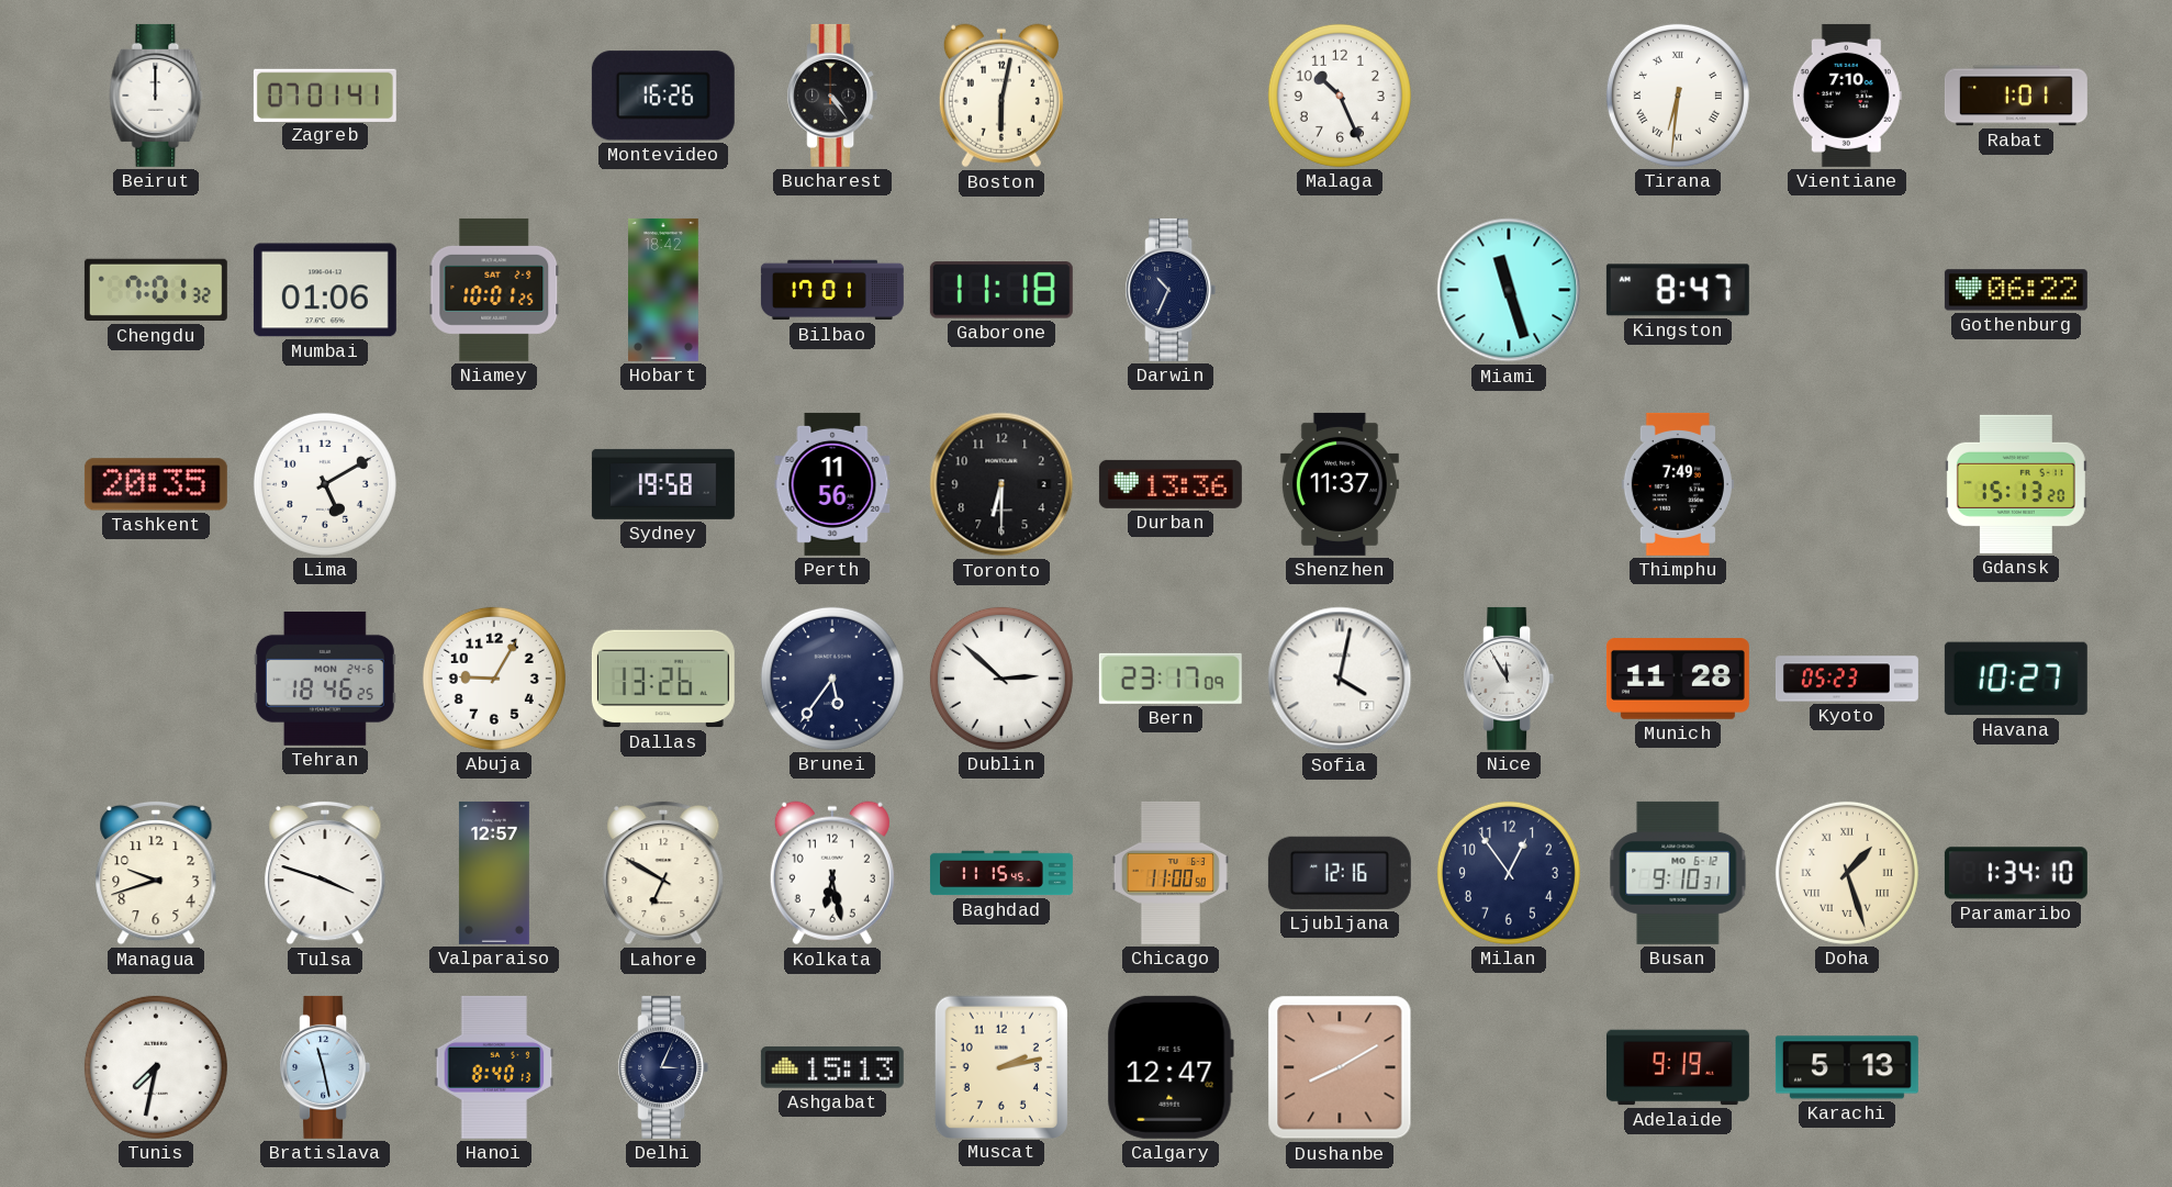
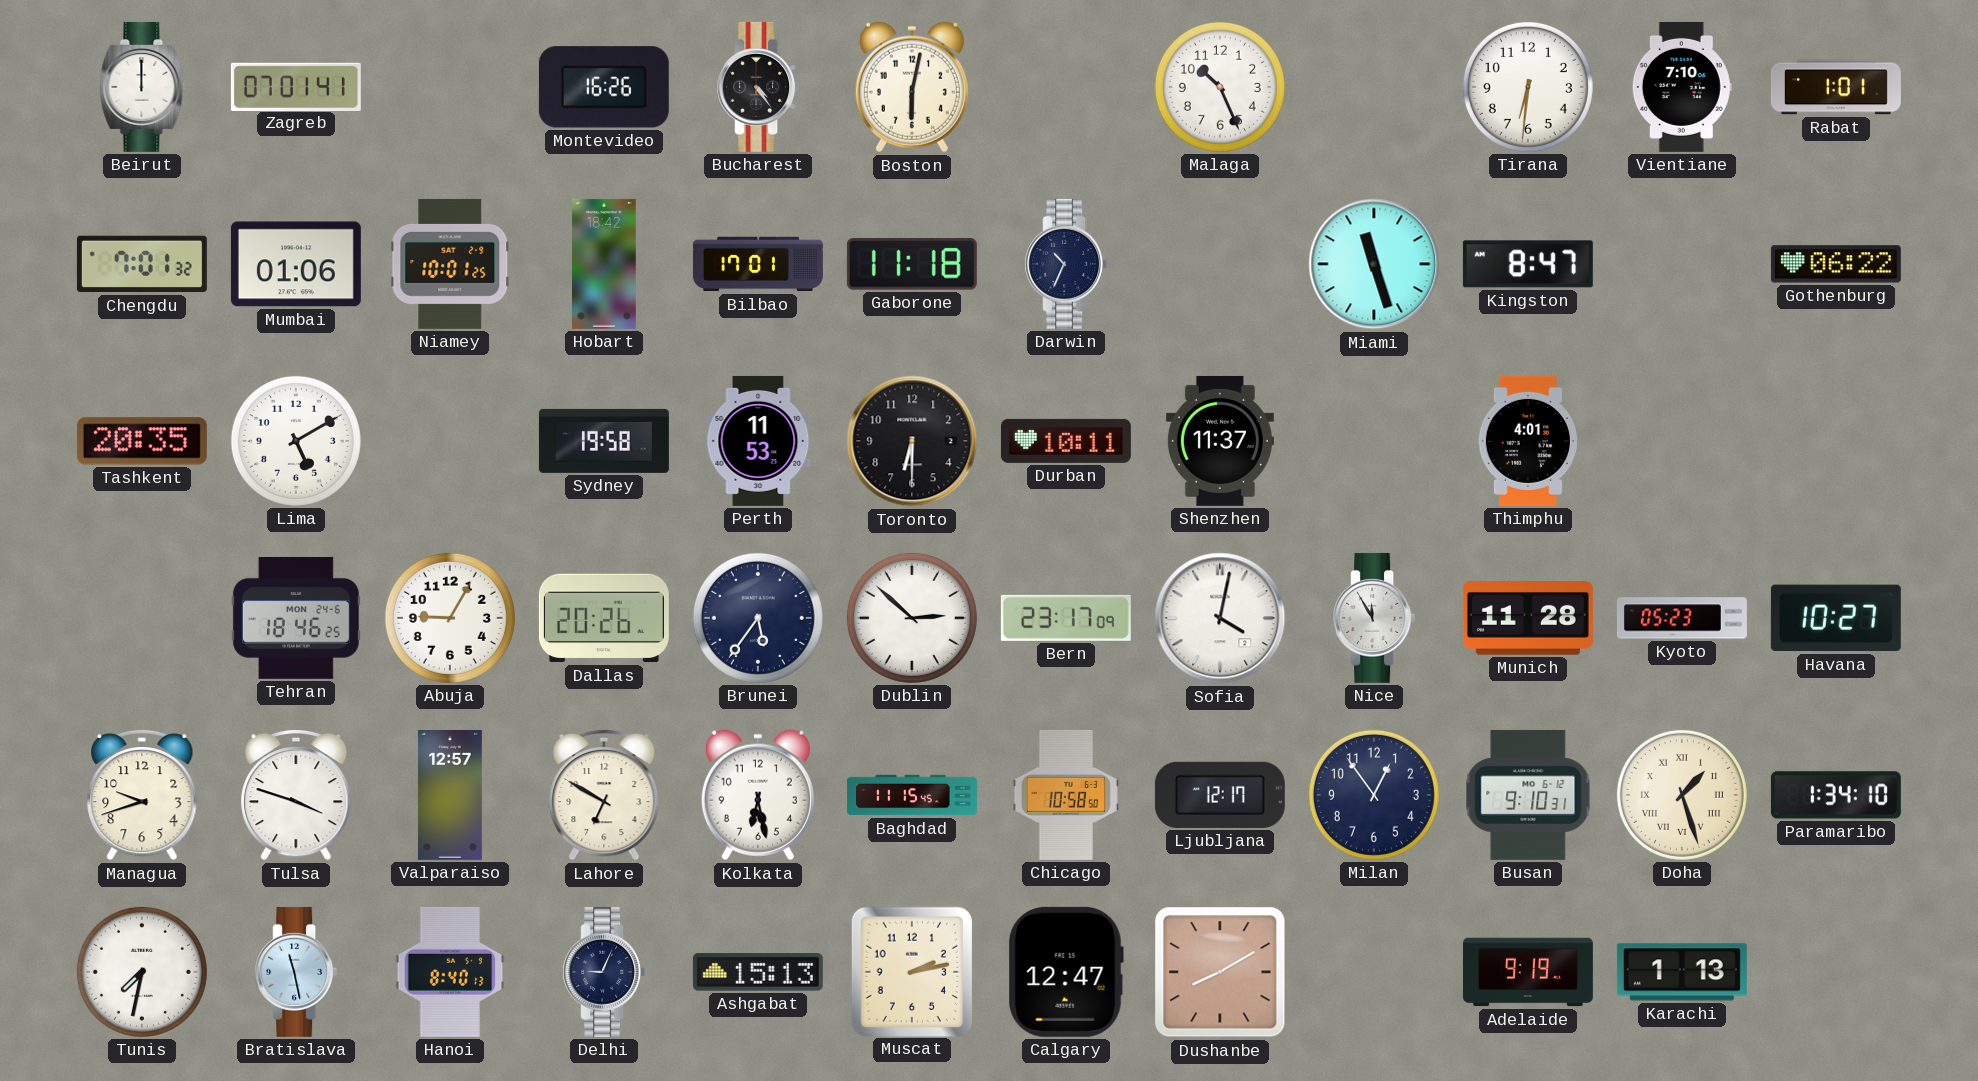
Tirana numerals: Roman -> Arabic
Perth: 11:56 -> 11:53
Durban: 13:36 -> 10:11
Thimphu: 7:49 -> 4:01
Gdansk: 15:13 -> none
Dallas: 13:26 -> 20:26
Chicago: 11:00 -> 10:58
Ljubljana: 12:16 -> 12:17
Delhi: 3:04 -> 9:04
Karachi: 5:13 -> 1:13
